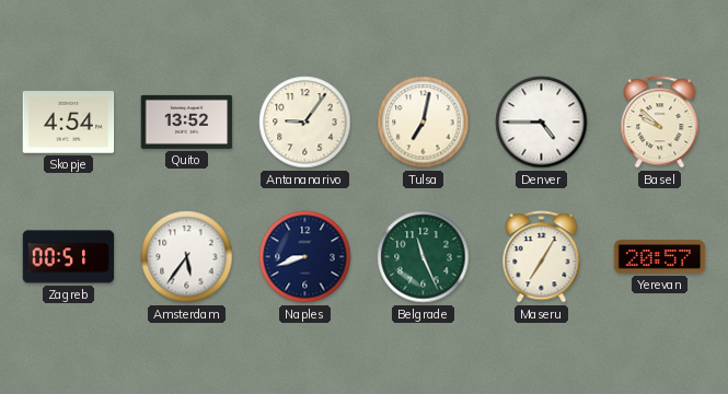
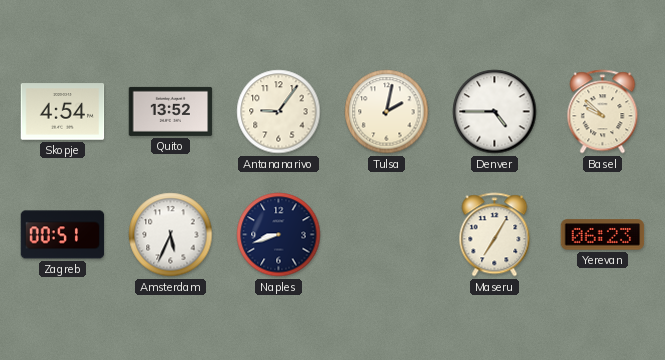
Tulsa: 7:02 -> 2:02
Amsterdam: 5:36 -> 5:34
Belgrade: 11:26 -> none
Yerevan: 20:57 -> 06:23
